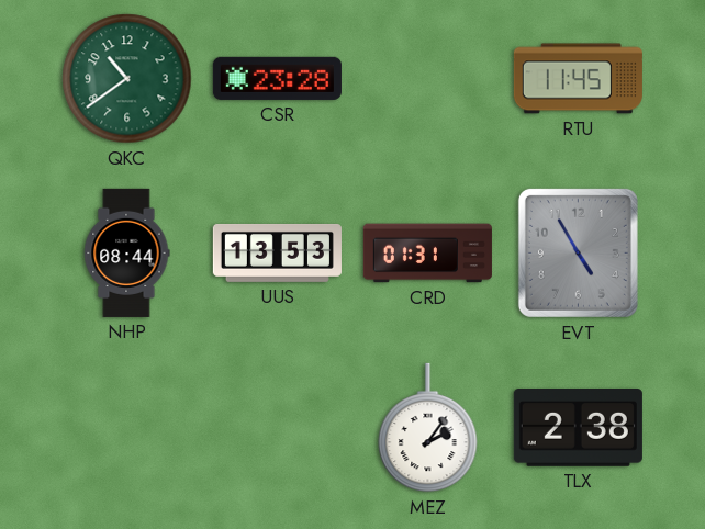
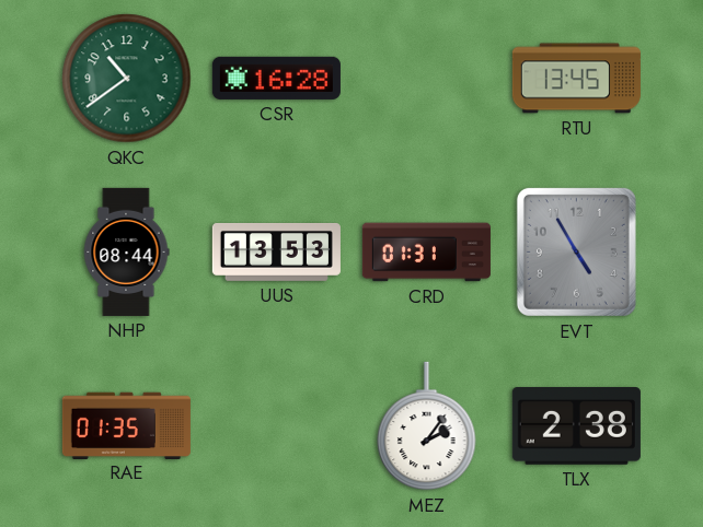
CSR: 23:28 -> 16:28
RTU: 11:45 -> 13:45
RAE: none -> 01:35
